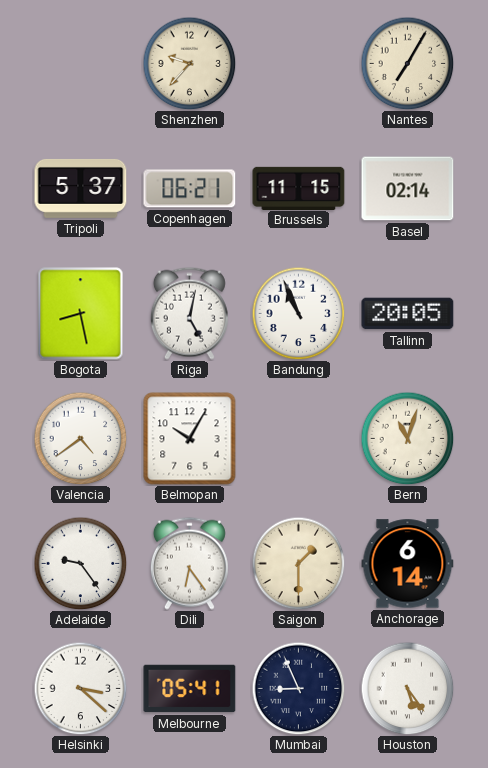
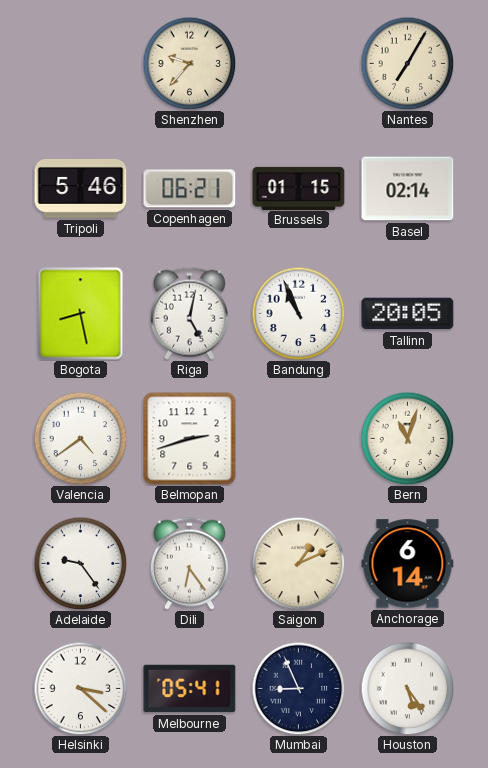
Tripoli: 5:37 -> 5:46
Brussels: 11:15 -> 01:15
Belmopan: 10:05 -> 2:42
Saigon: 1:30 -> 1:11
